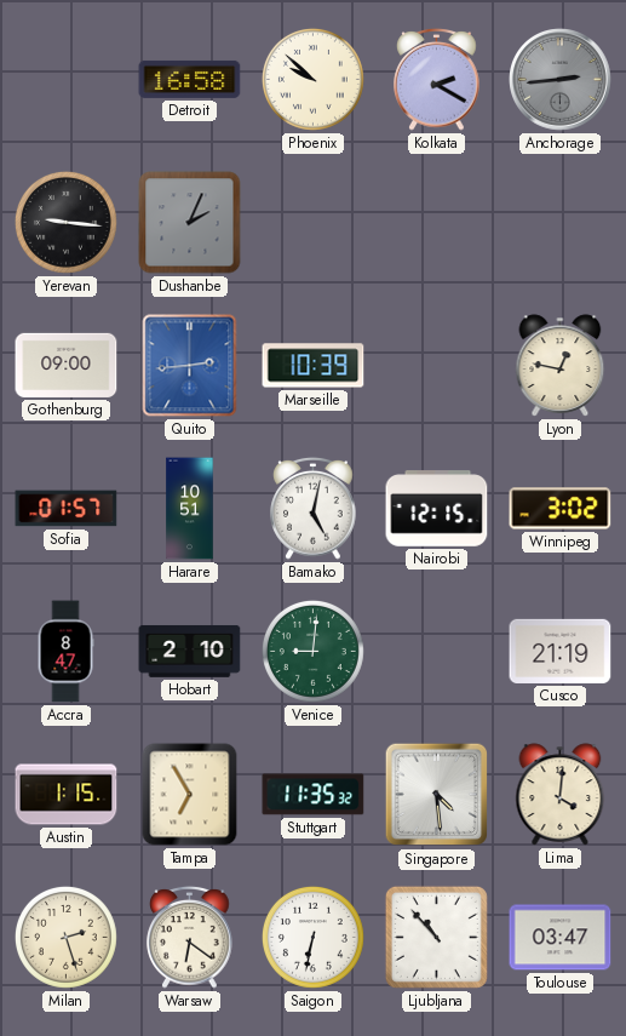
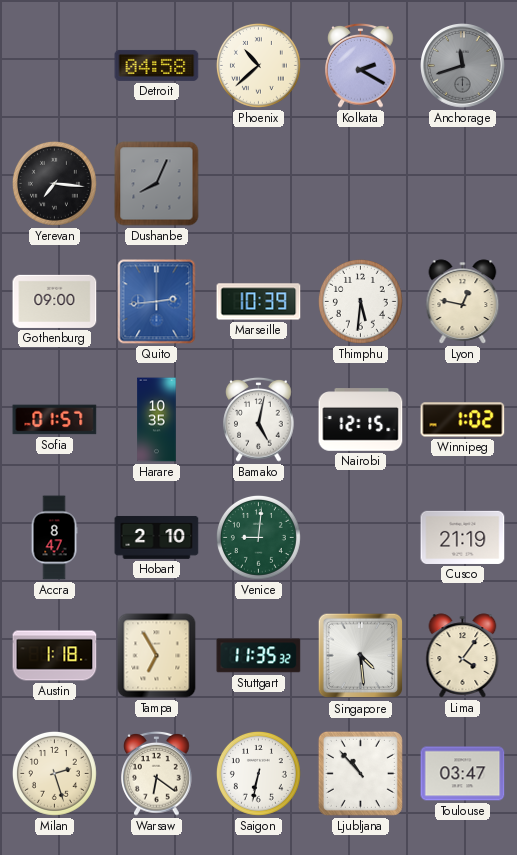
Detroit: 16:58 -> 04:58
Phoenix: 9:52 -> 10:38
Anchorage: 2:44 -> 11:42
Yerevan: 9:16 -> 7:16
Dushanbe: 2:04 -> 8:04
Thimphu: none -> 5:31
Harare: 10:51 -> 10:35
Winnipeg: 3:02 -> 1:02
Austin: 1:15 -> 1:18
Lima: 4:01 -> 4:06
